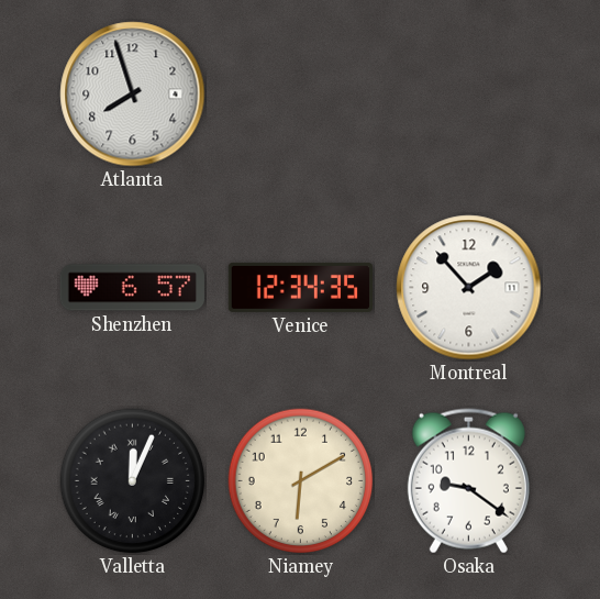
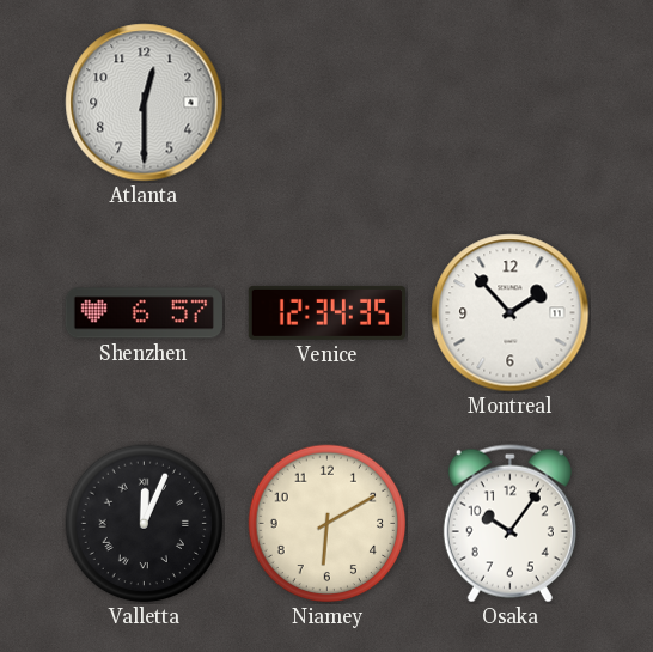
Atlanta: 7:57 -> 12:30
Osaka: 9:21 -> 10:06
